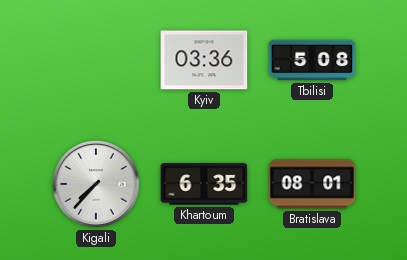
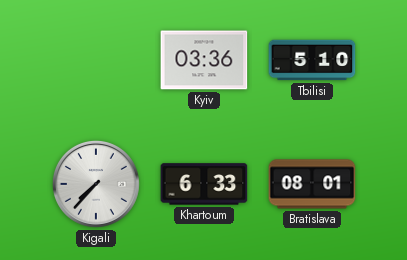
Tbilisi: 5:08 -> 5:10
Khartoum: 6:35 -> 6:33
